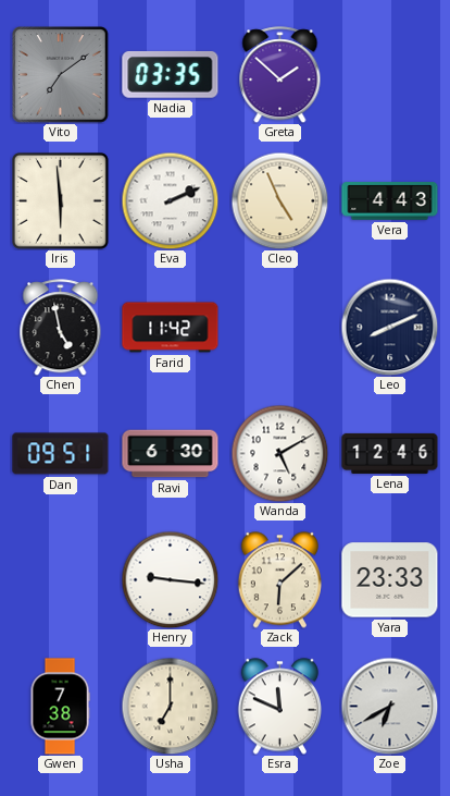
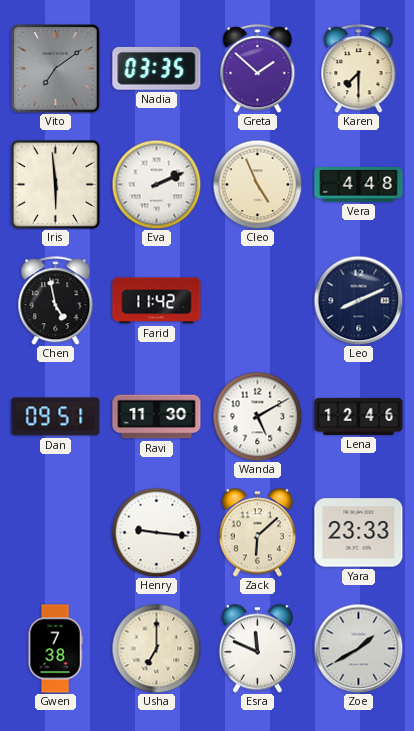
Karen: none -> 7:30
Vera: 4:43 -> 4:48
Ravi: 6:30 -> 11:30
Zoe: 6:40 -> 1:40
